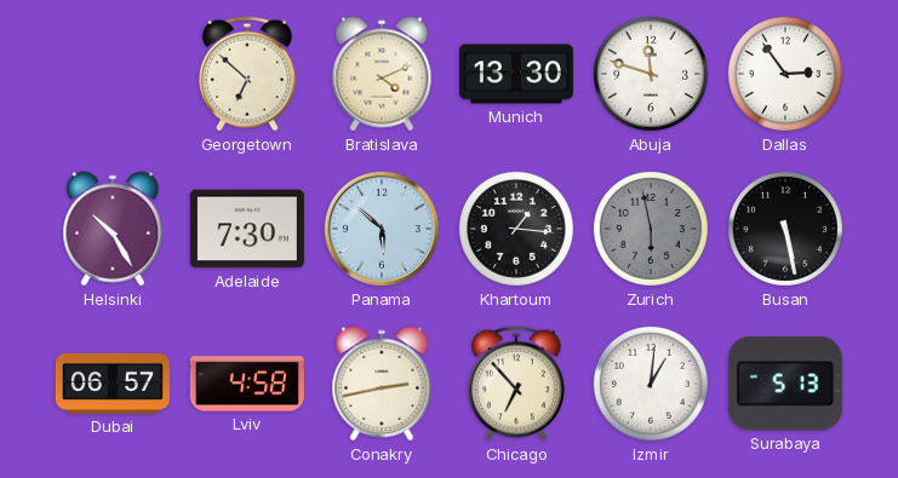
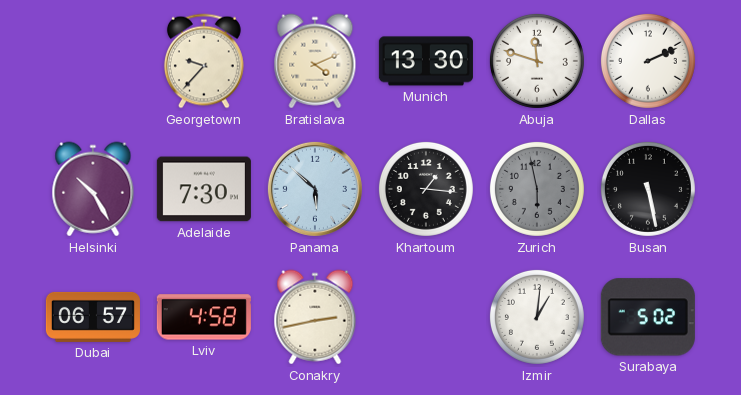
Georgetown: 6:52 -> 9:37
Dallas: 2:54 -> 2:11
Chicago: 6:53 -> none
Surabaya: 5:13 -> 5:02
